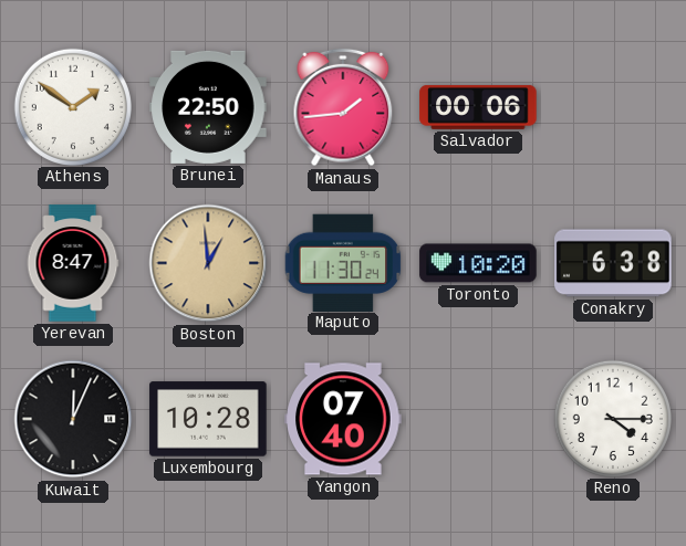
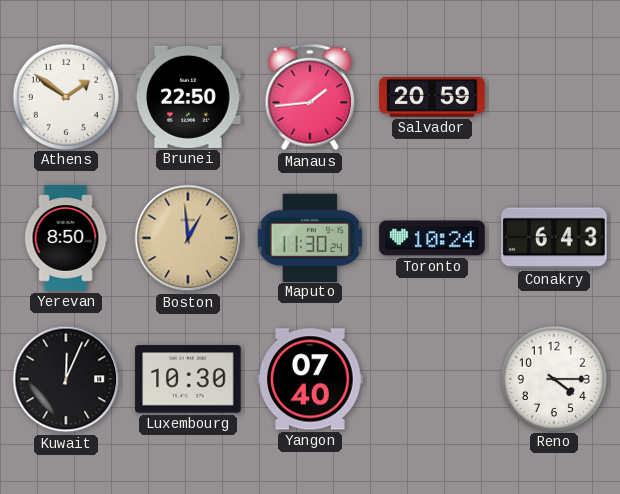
Salvador: 00:06 -> 20:59
Yerevan: 8:47 -> 8:50
Toronto: 10:20 -> 10:24
Conakry: 6:38 -> 6:43
Luxembourg: 10:28 -> 10:30
